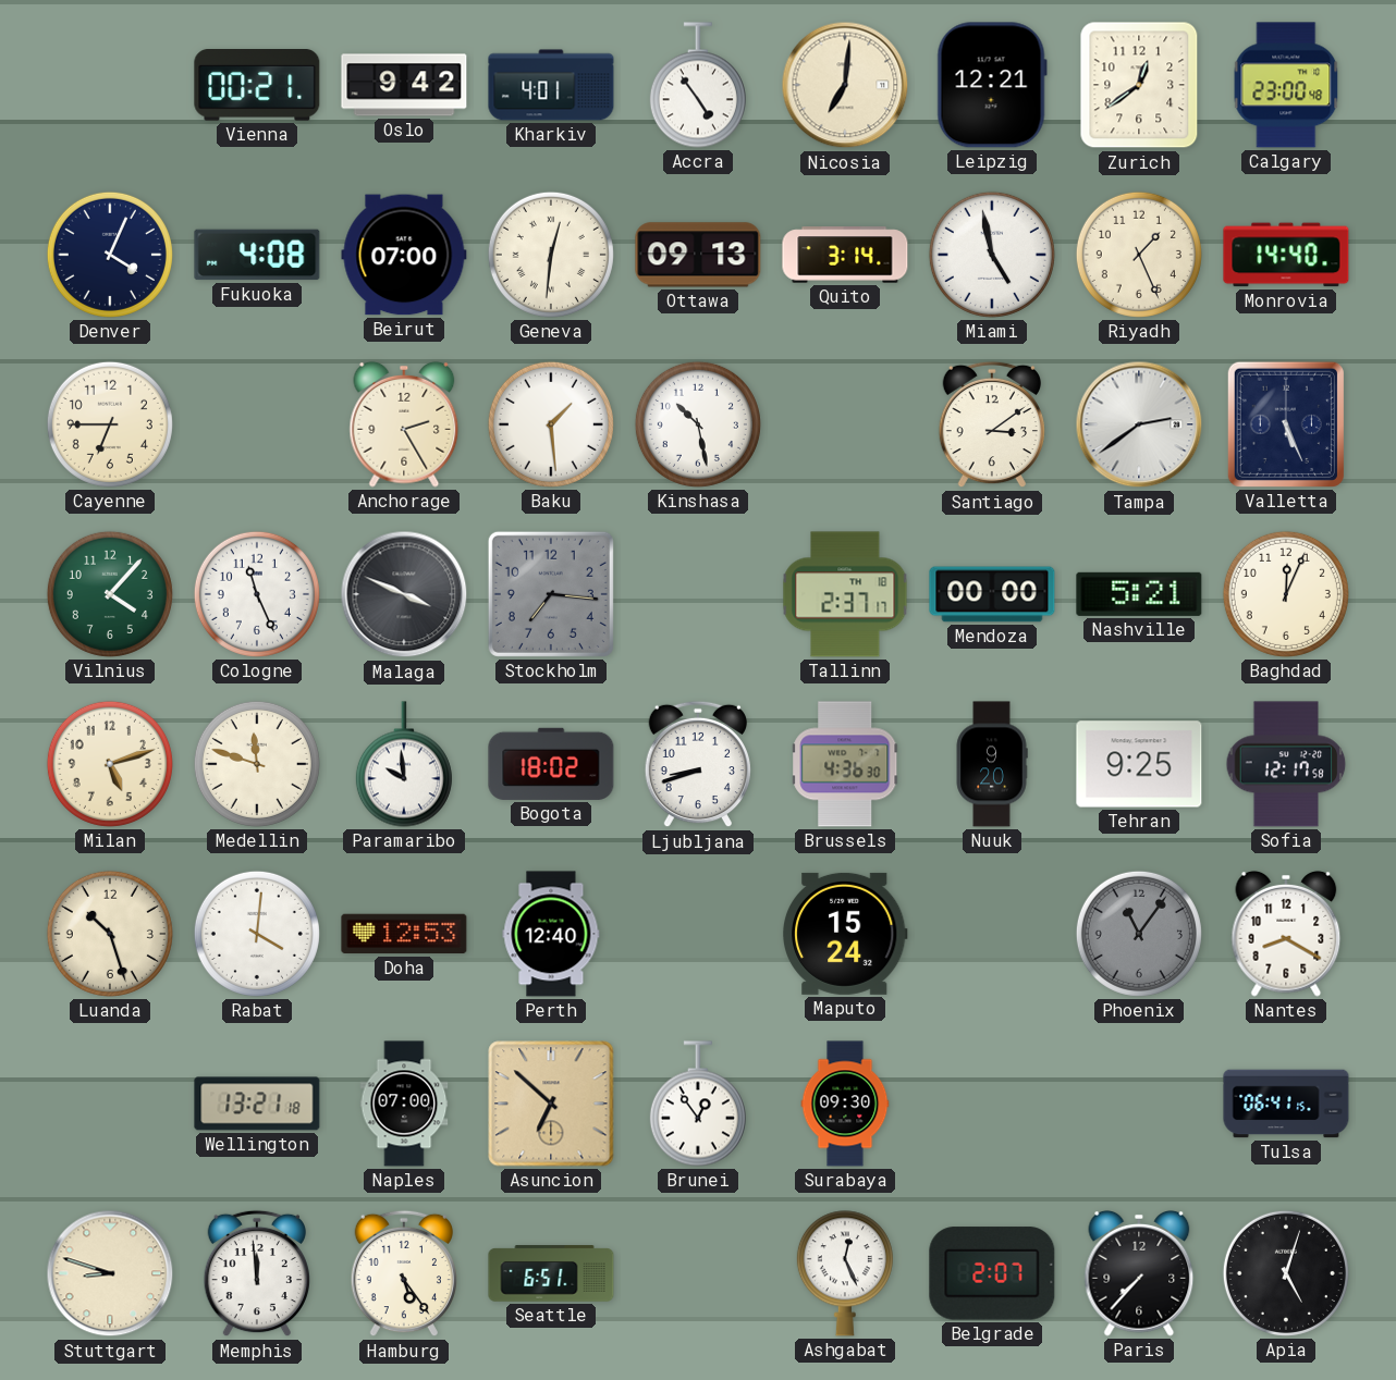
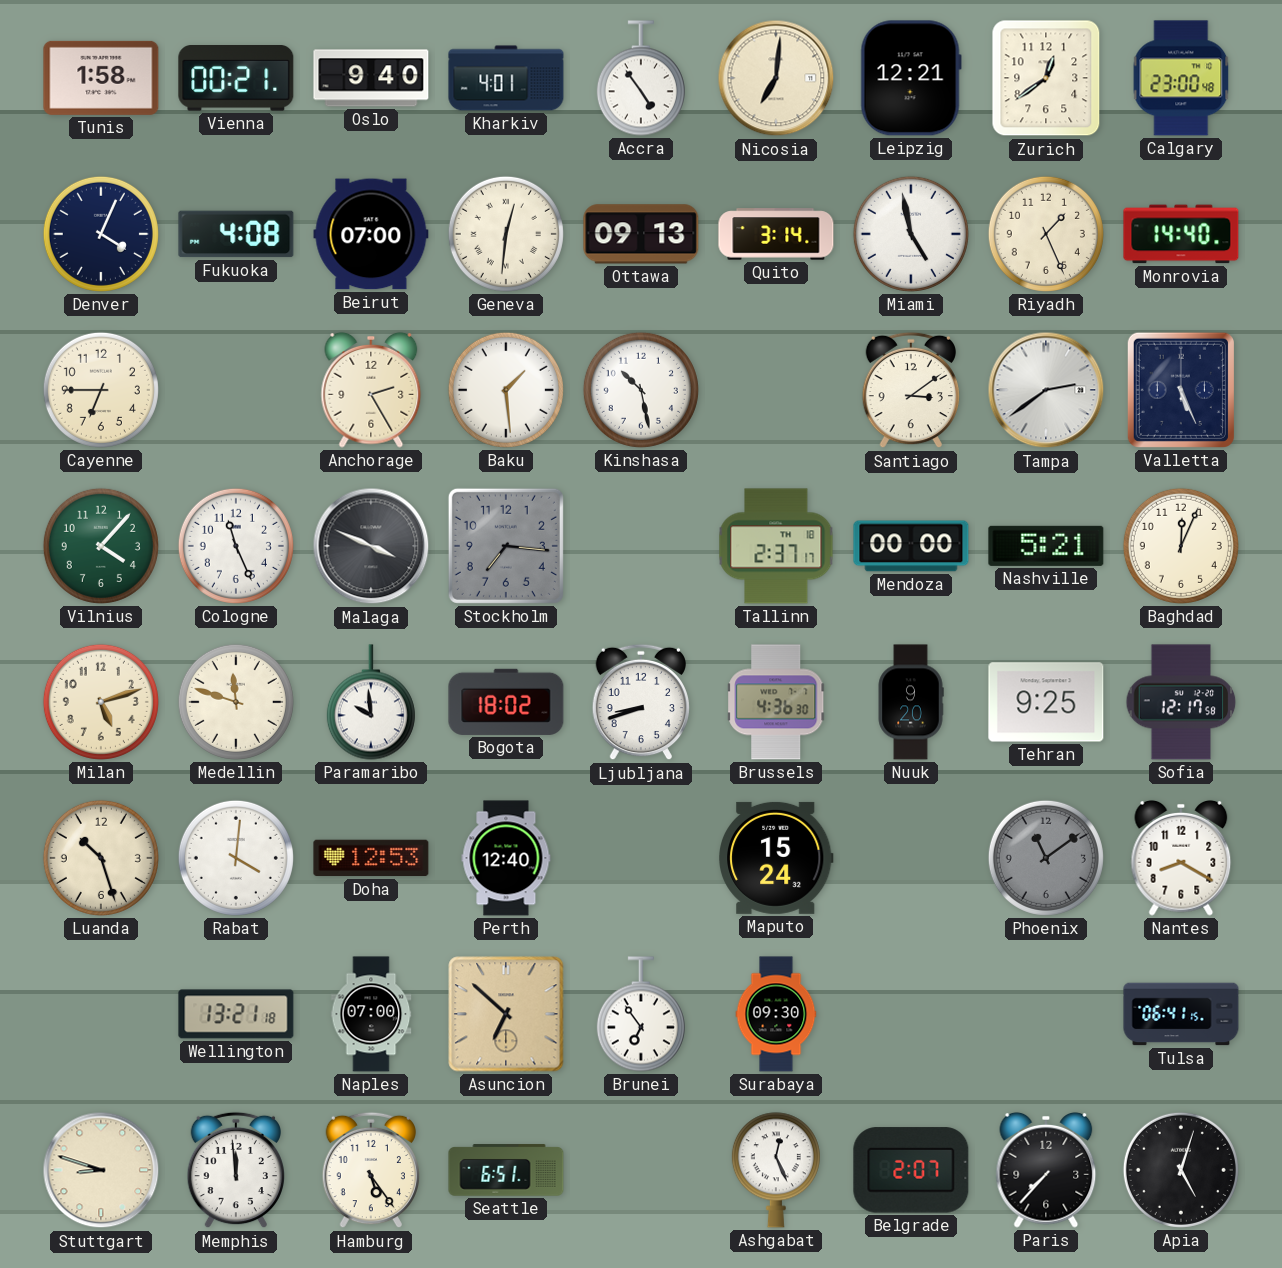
Tunis: none -> 1:58
Oslo: 9:42 -> 9:40
Phoenix: 11:06 -> 11:09
Brunei: 12:54 -> 6:54
